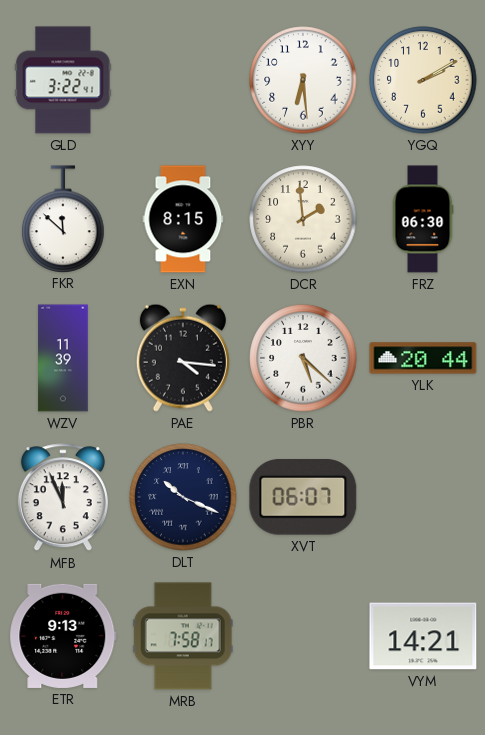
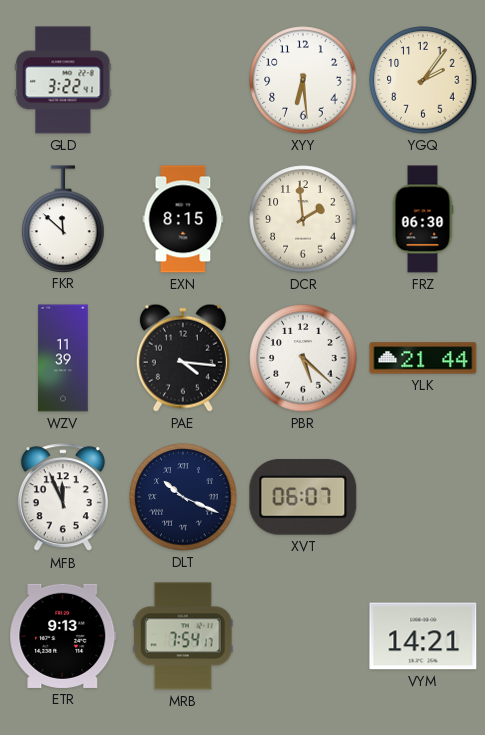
YGQ: 2:10 -> 2:06
YLK: 20:44 -> 21:44
MRB: 7:58 -> 7:54
